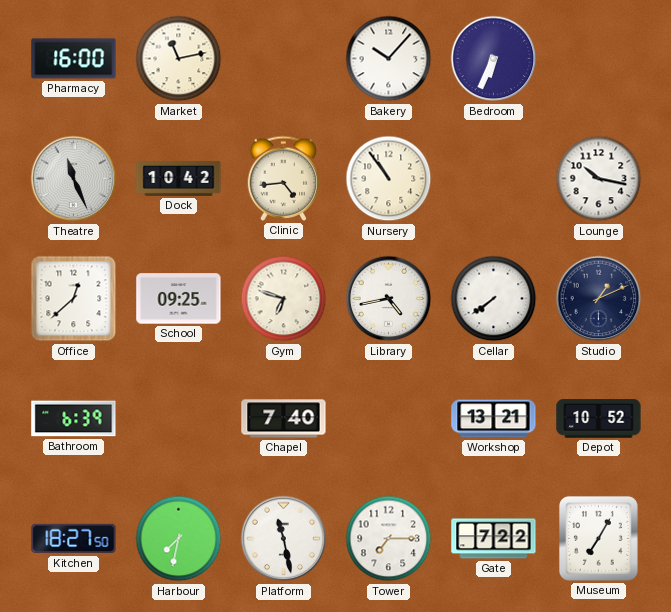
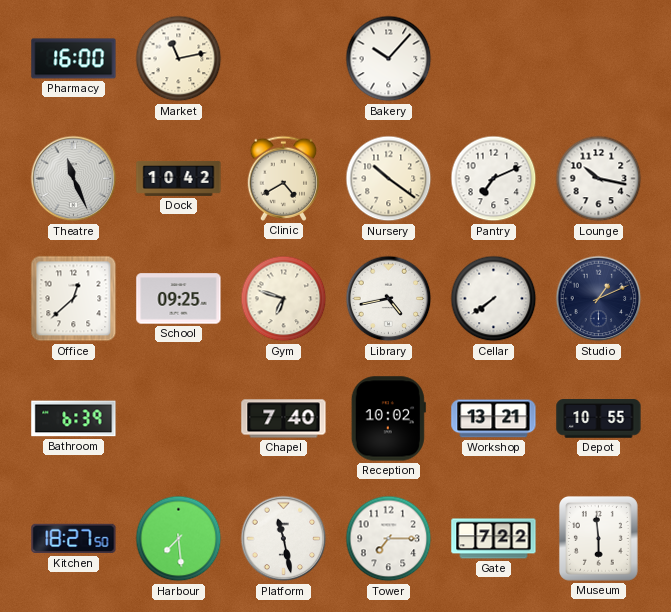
Bedroom: 6:34 -> none
Clinic: 4:44 -> 4:40
Nursery: 10:54 -> 10:21
Pantry: none -> 7:11
Reception: none -> 10:02
Depot: 10:52 -> 10:55
Harbour: 7:32 -> 7:29
Museum: 7:05 -> 5:59
